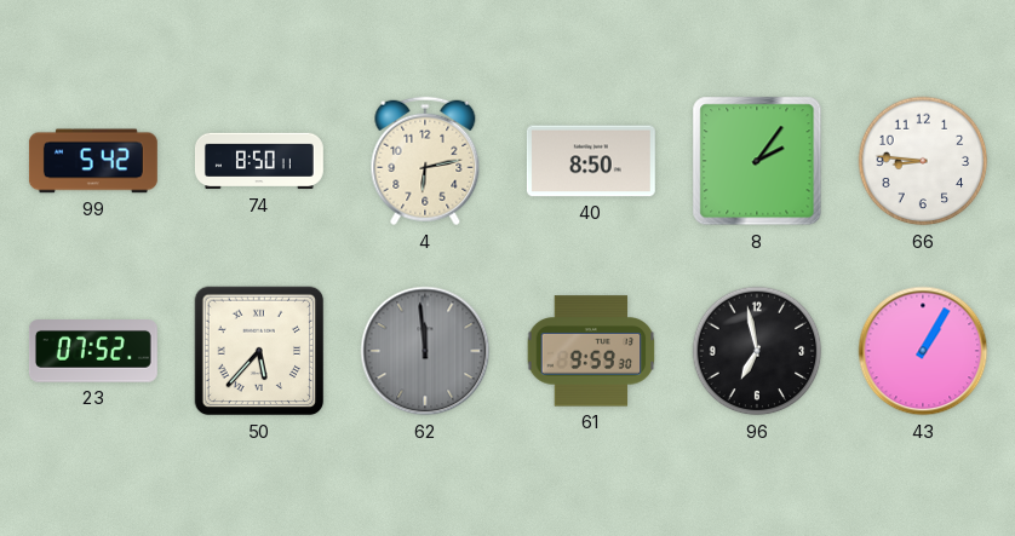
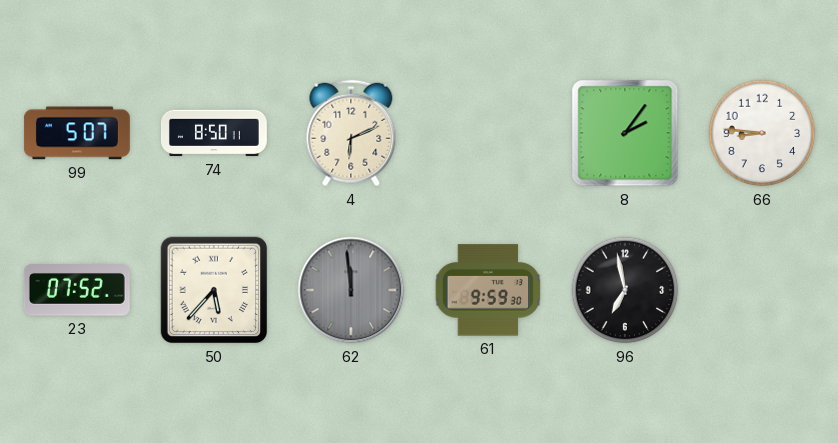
99: 5:42 -> 5:07
4: 6:13 -> 6:11
40: 8:50 -> none
43: 1:05 -> none
